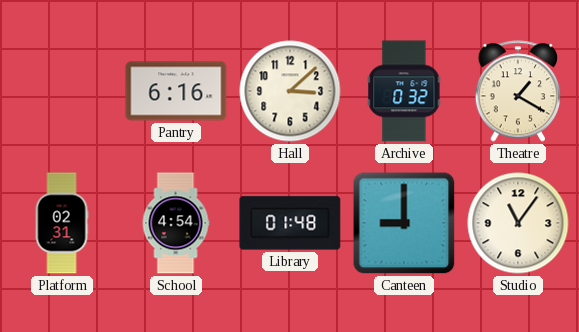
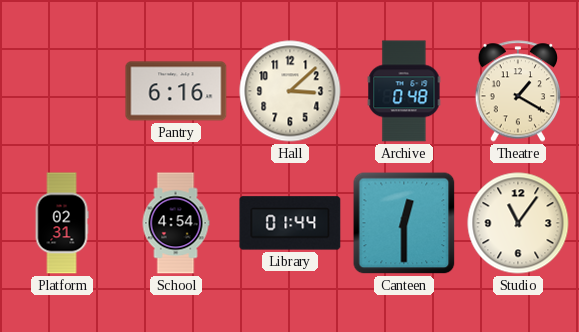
Archive: 0:32 -> 0:48
Library: 01:48 -> 01:44
Canteen: 9:00 -> 12:30
